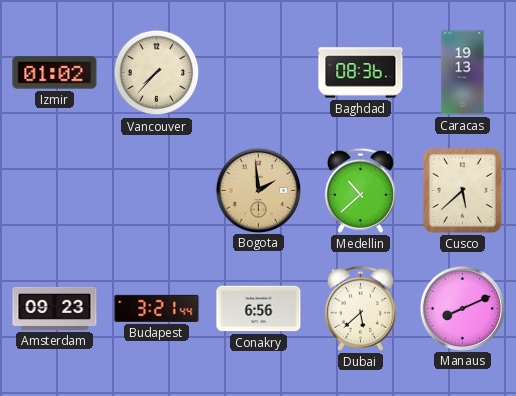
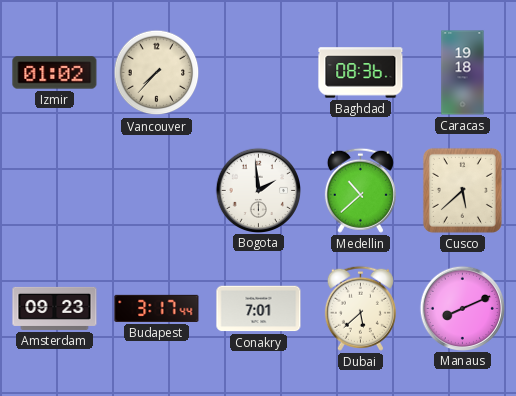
Caracas: 19:13 -> 19:18
Bogota dial: champagne -> white
Budapest: 3:21 -> 3:17
Conakry: 6:56 -> 7:01
